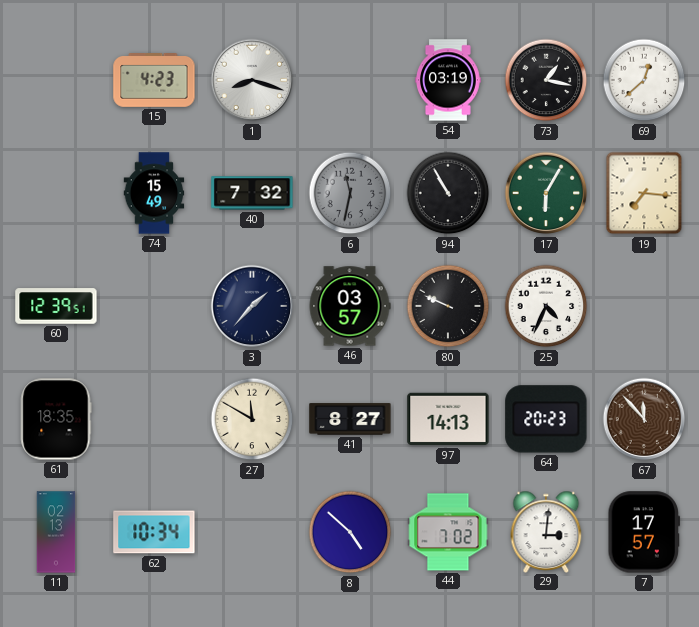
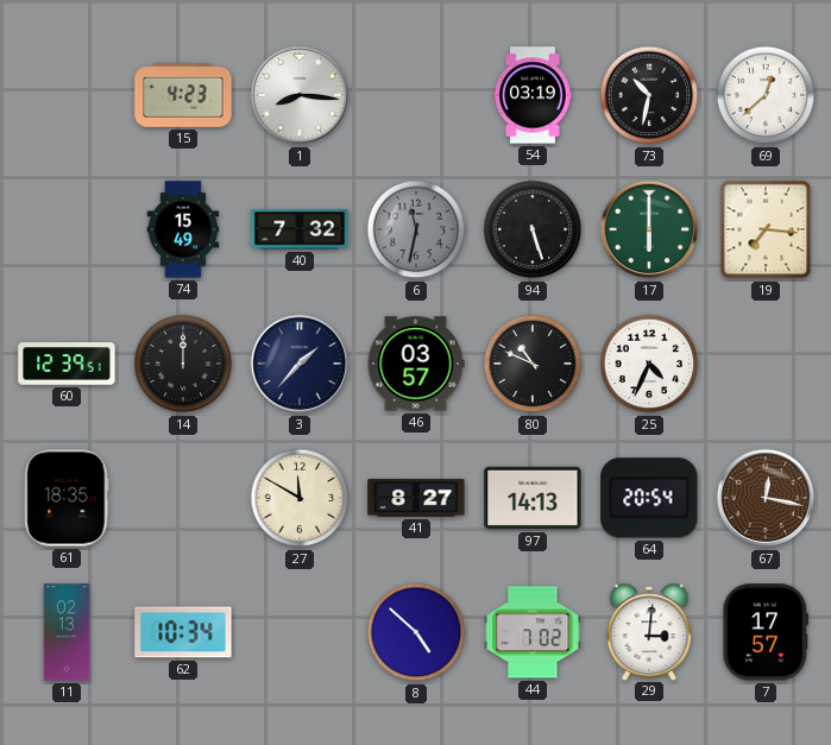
1: 8:18 -> 8:16
73: 1:17 -> 10:32
94: 10:55 -> 5:27
17: 6:05 -> 6:00
14: none -> 12:00
80: 9:49 -> 10:49
64: 20:23 -> 20:54
67: 11:53 -> 12:17
